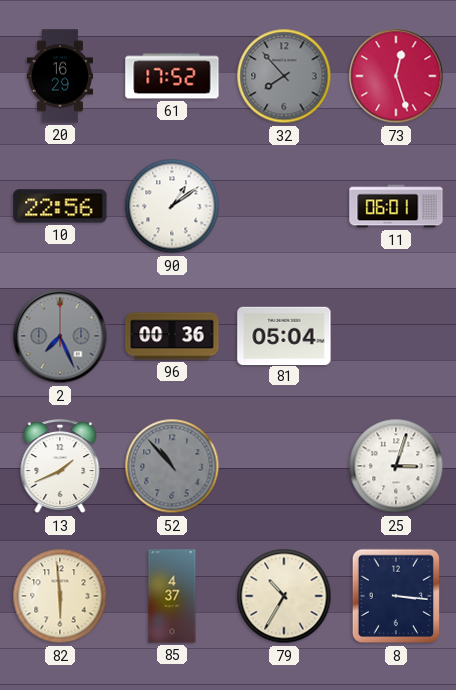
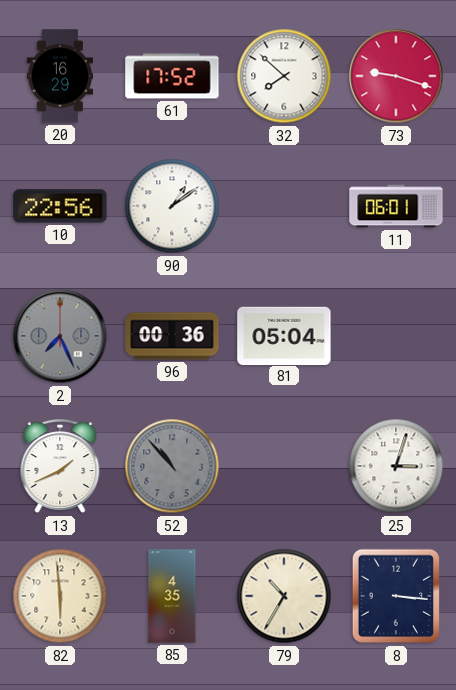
32: 7:53 -> 7:52
32 dial: grey -> white
73: 12:27 -> 9:18
85: 4:37 -> 4:35
